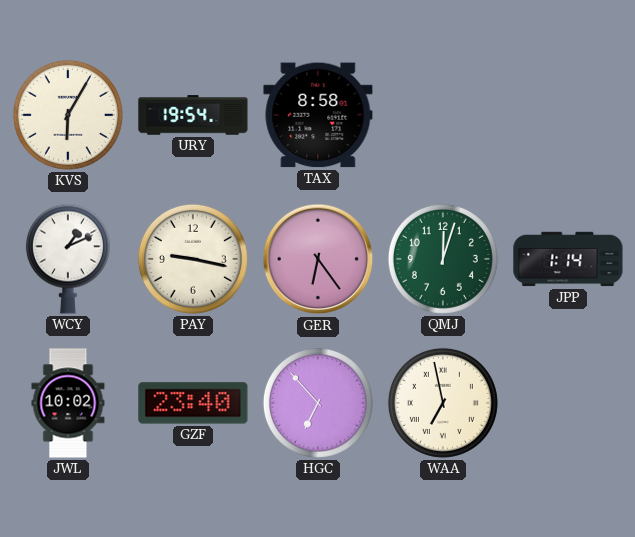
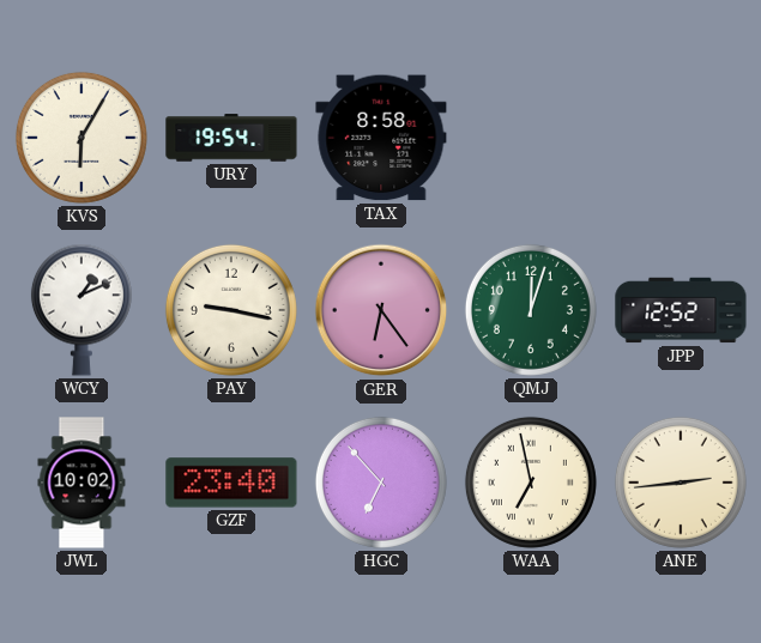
JPP: 1:14 -> 12:52
ANE: none -> 2:44
